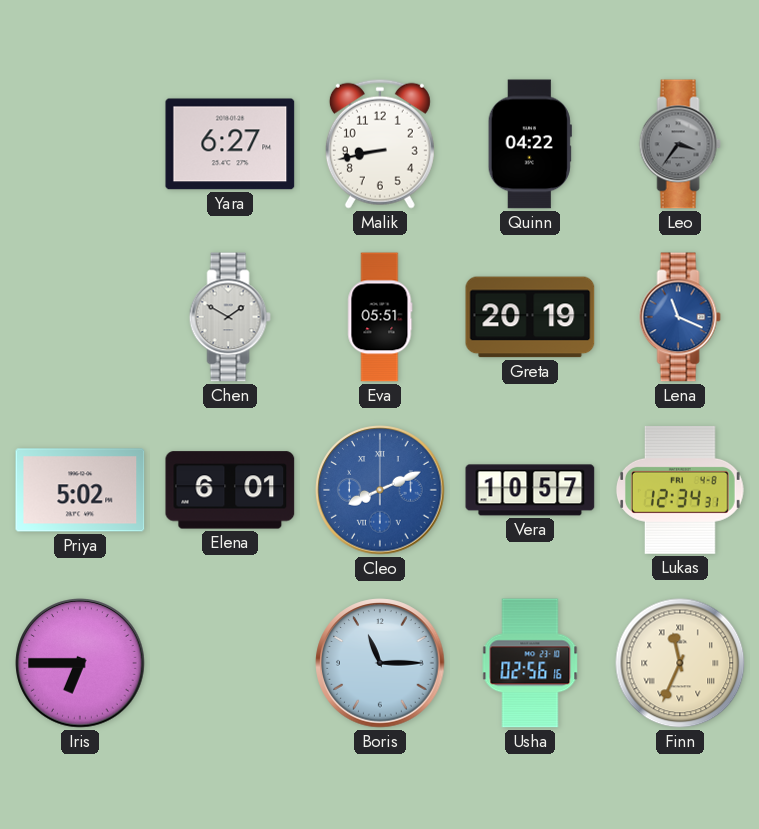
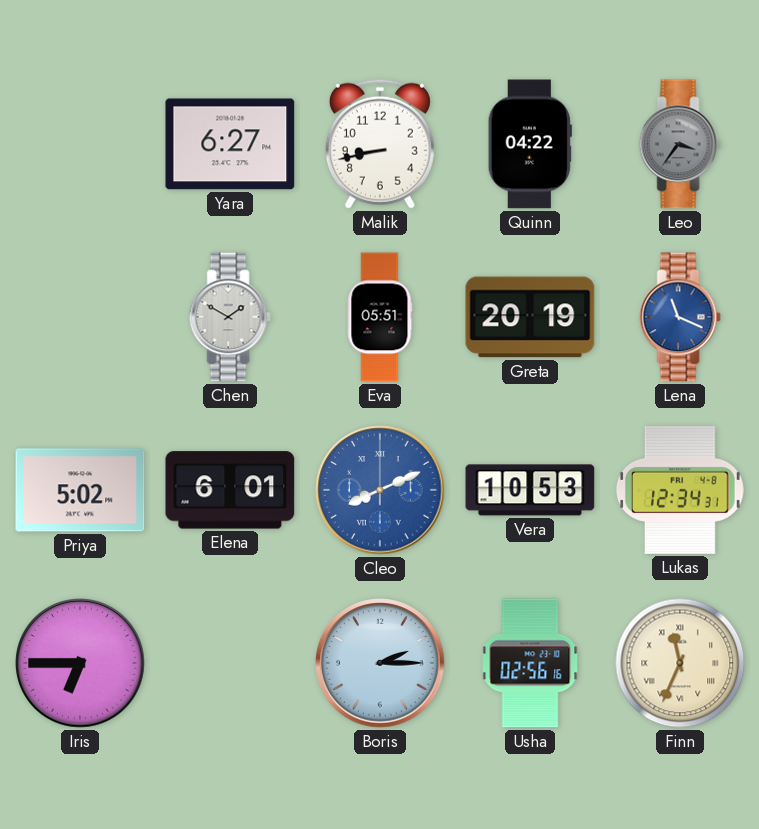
Vera: 10:57 -> 10:53
Boris: 11:15 -> 2:15
